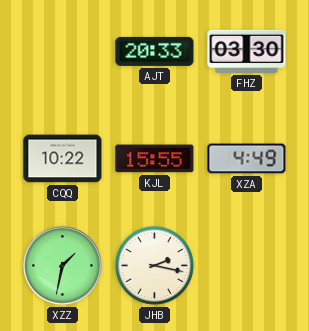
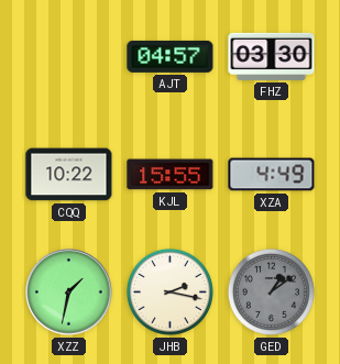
AJT: 20:33 -> 04:57
GED: none -> 1:09
